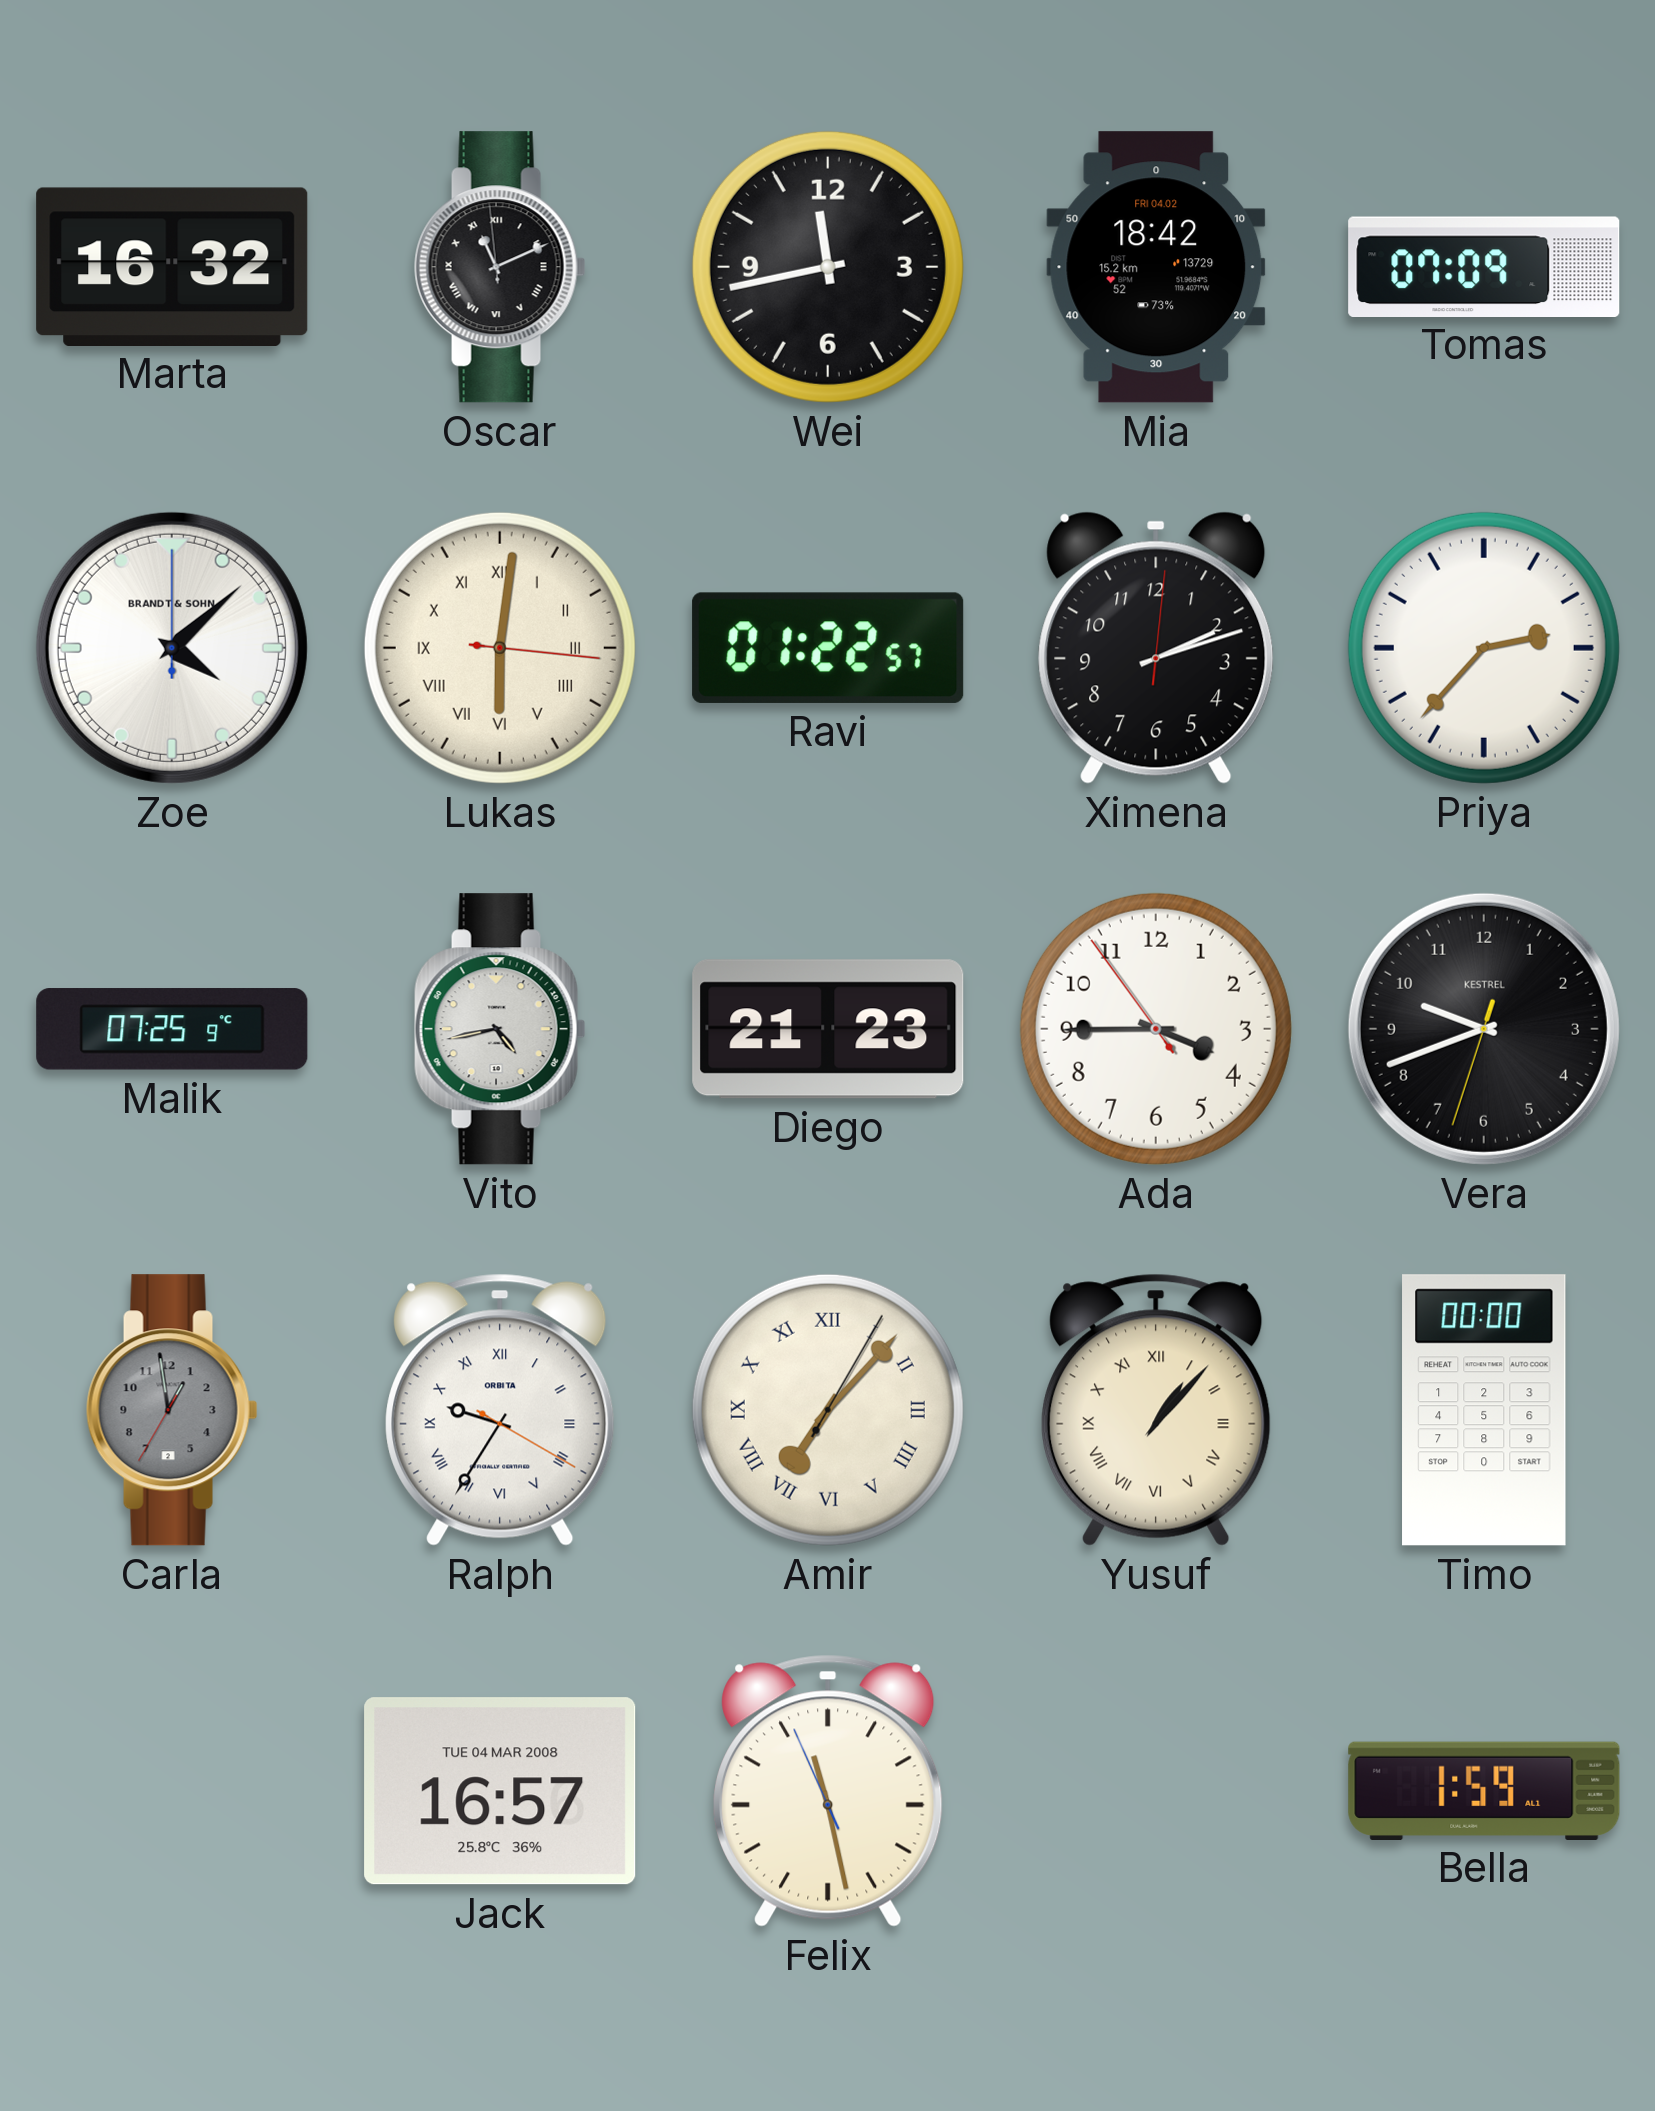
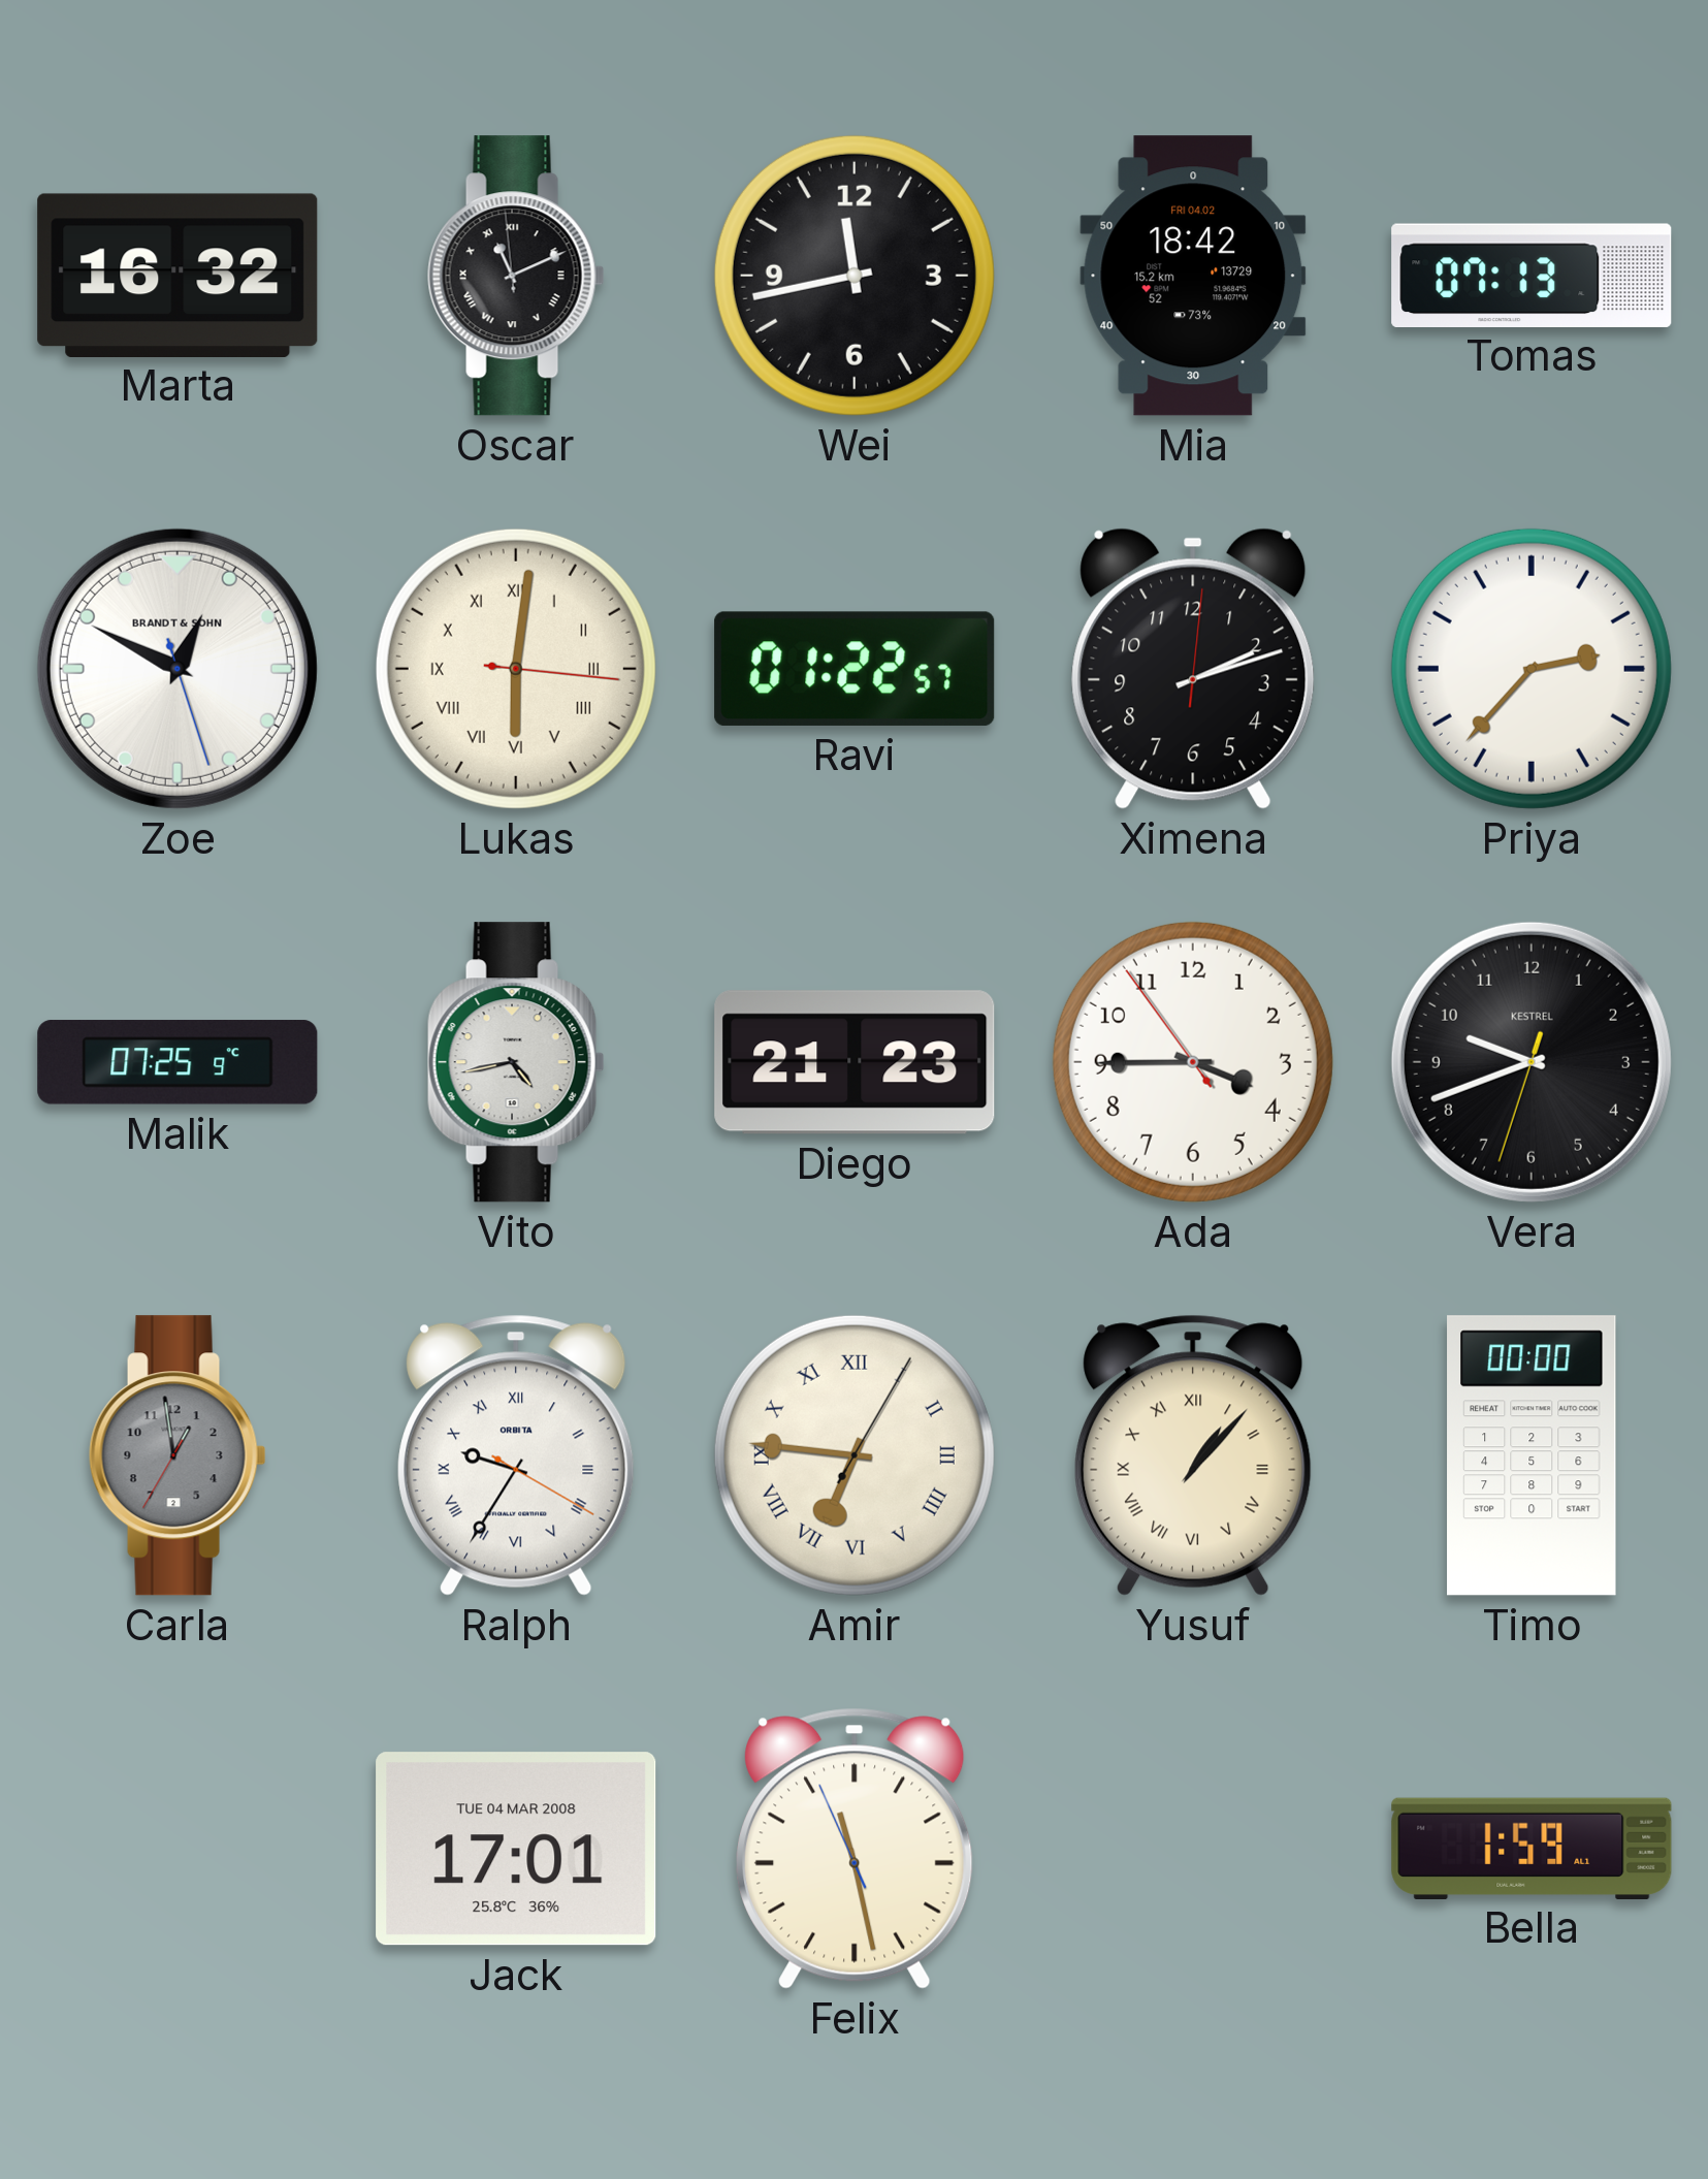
Tomas: 07:09 -> 07:13
Zoe: 4:08 -> 12:49
Amir: 7:07 -> 6:46
Jack: 16:57 -> 17:01
